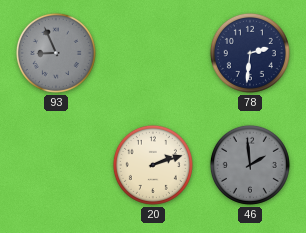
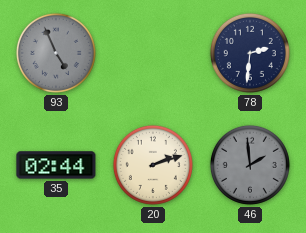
93: 8:56 -> 4:56
35: none -> 02:44
